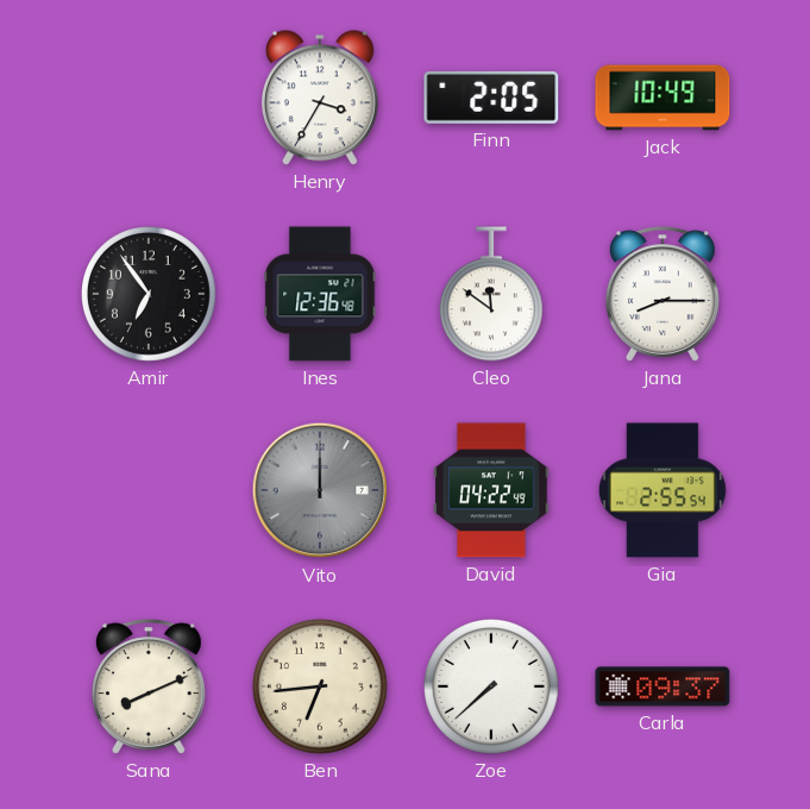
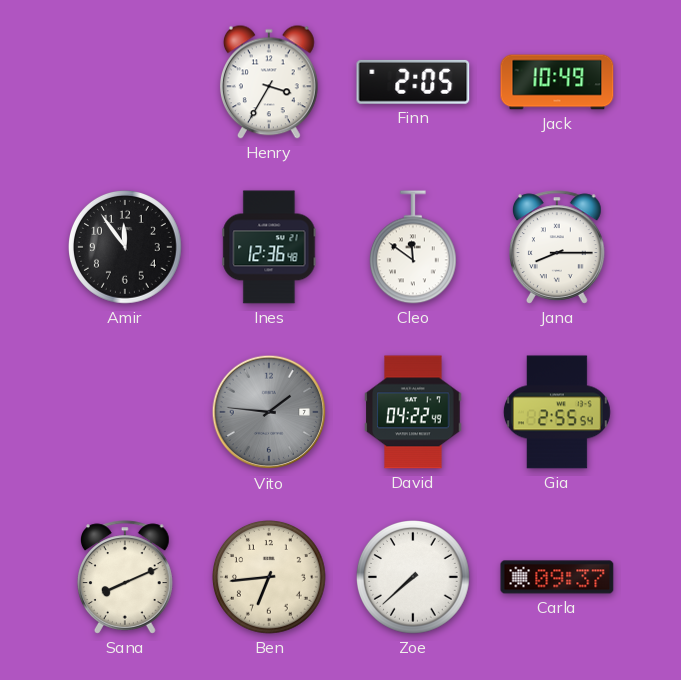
Amir: 6:54 -> 11:54
Vito: 12:00 -> 1:46
